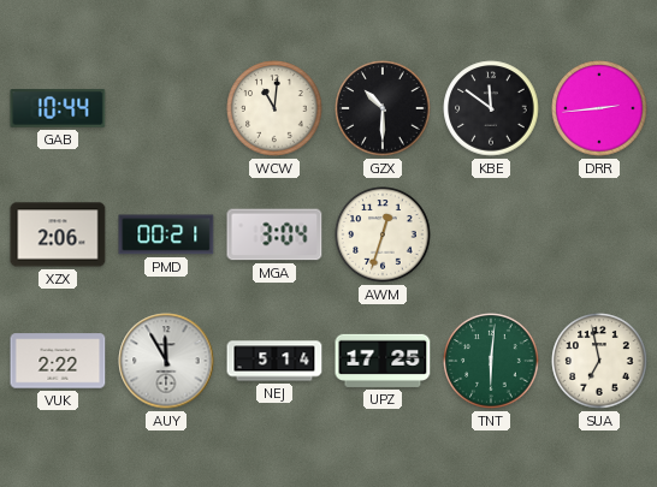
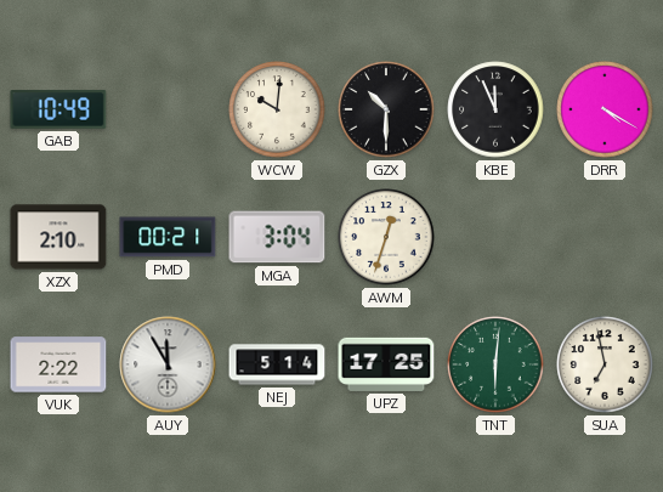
GAB: 10:44 -> 10:49
WCW: 11:01 -> 10:01
KBE: 11:51 -> 11:56
DRR: 2:44 -> 4:20
XZX: 2:06 -> 2:10
